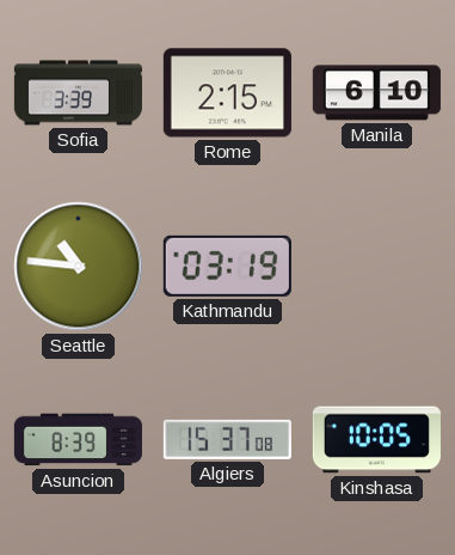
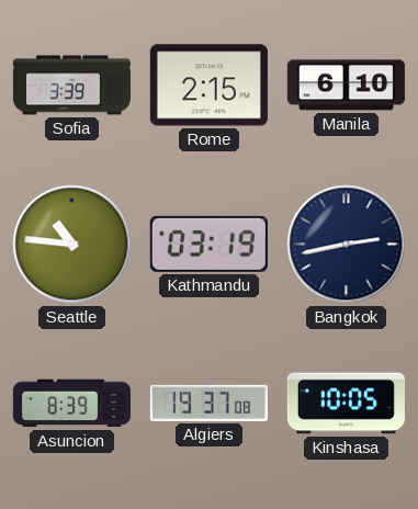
Bangkok: none -> 2:43
Algiers: 15:37 -> 19:37
